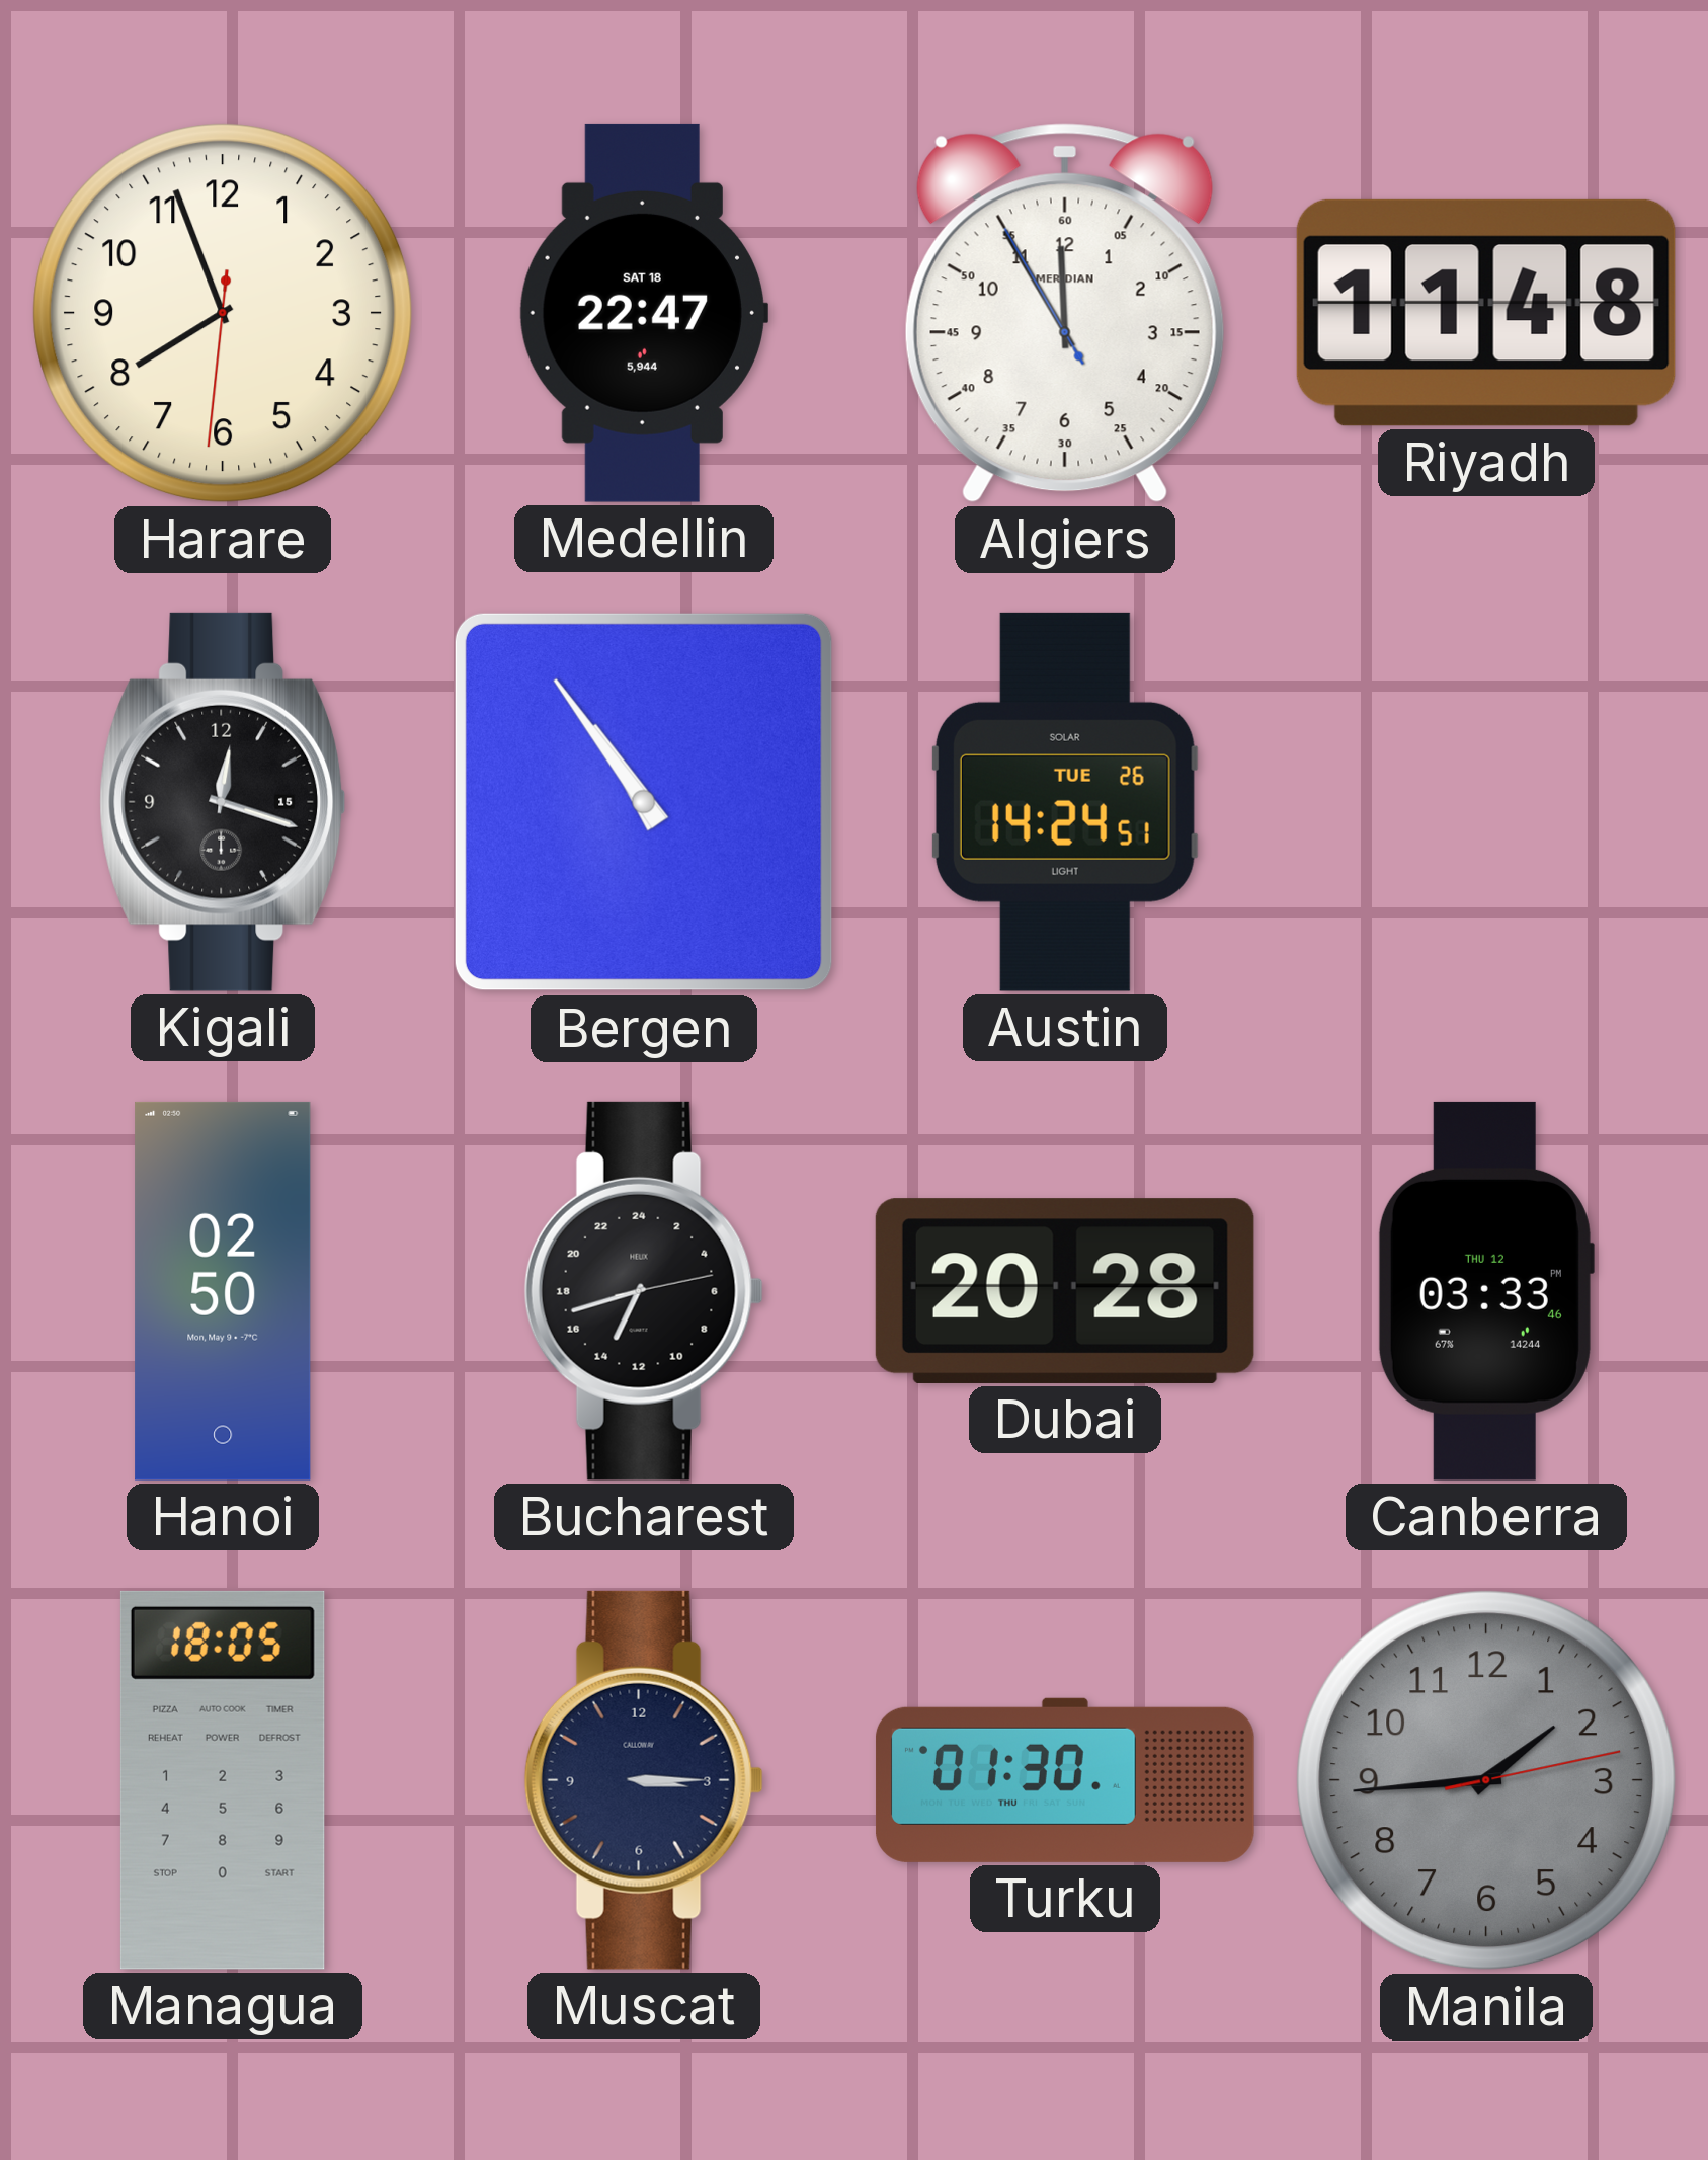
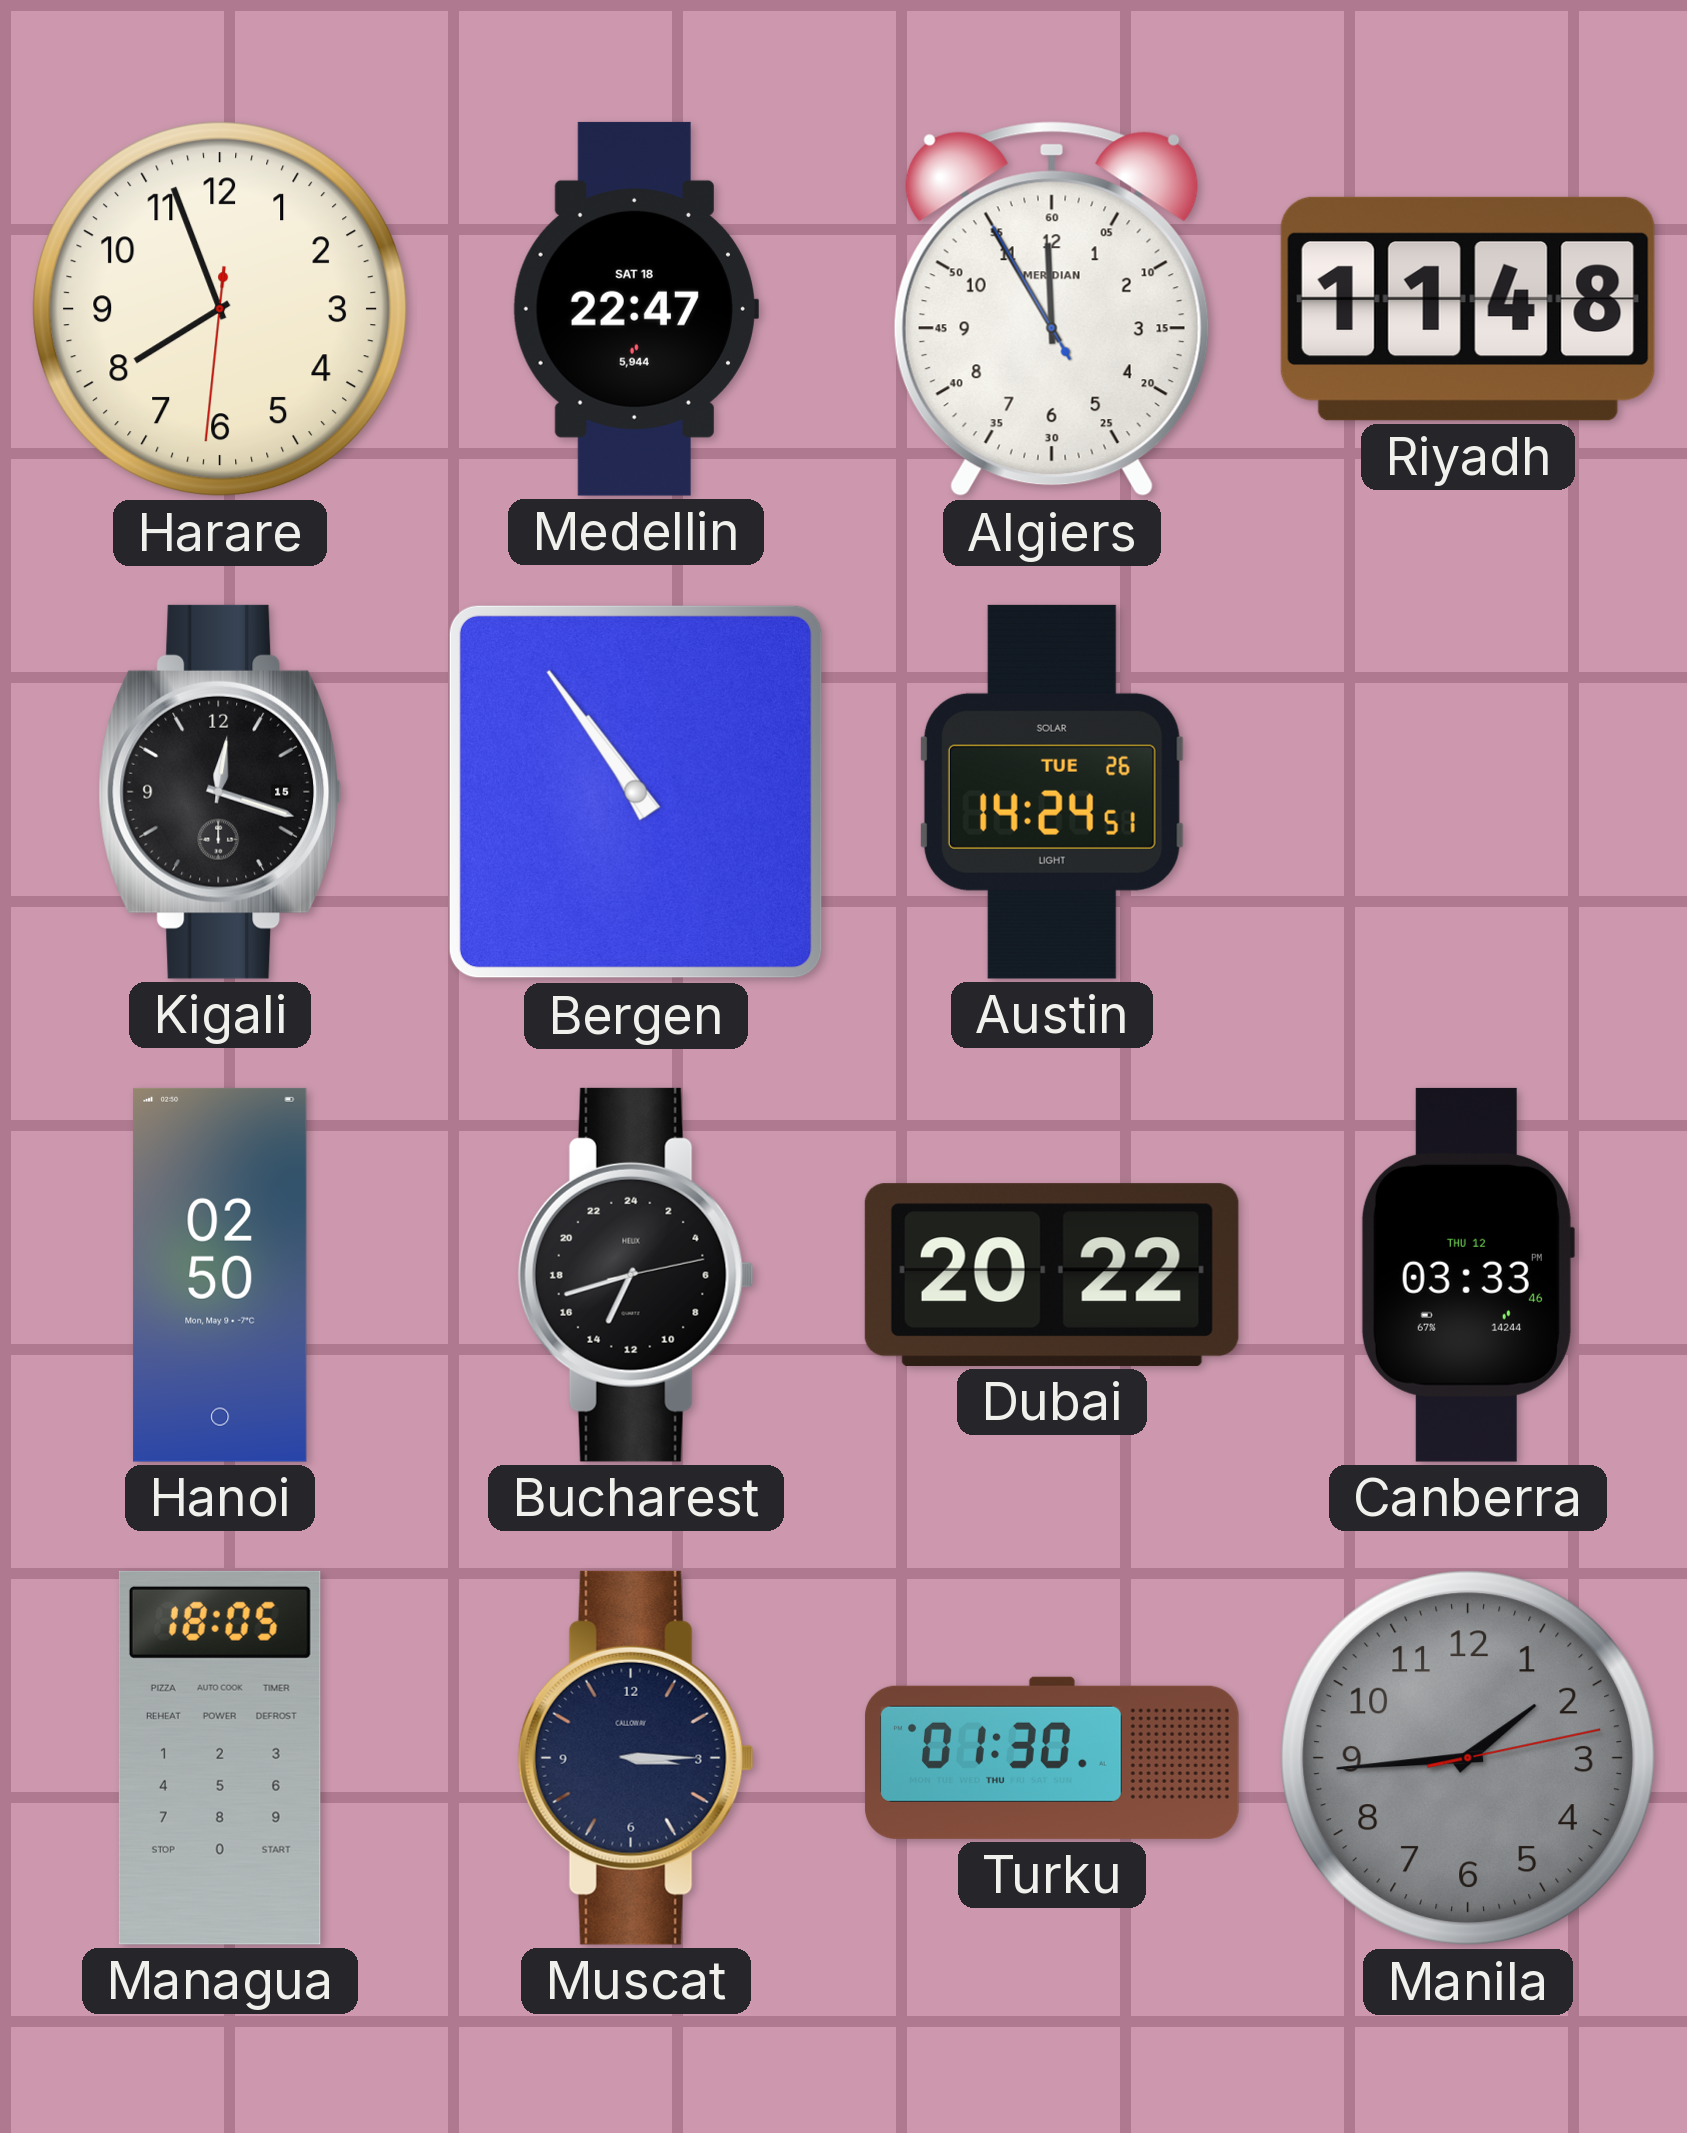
Dubai: 20:28 -> 20:22
